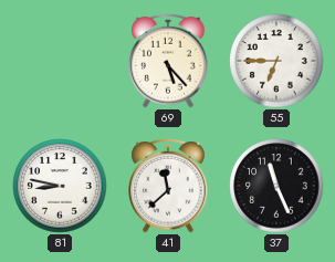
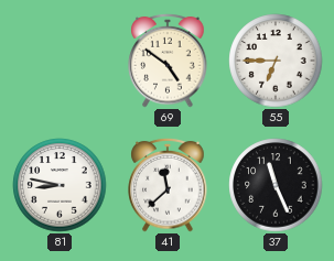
69: 5:23 -> 4:51
